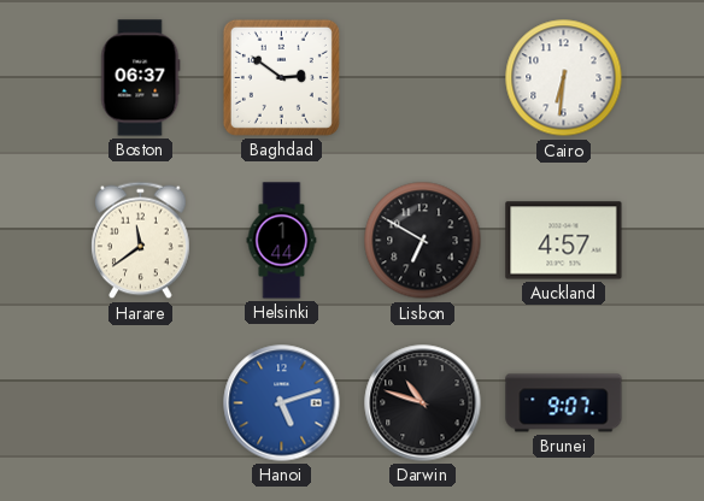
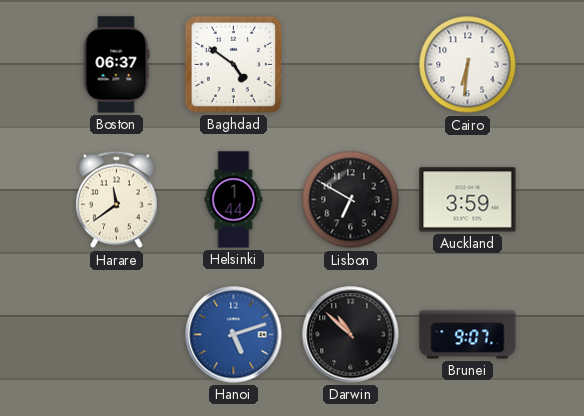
Baghdad: 2:51 -> 4:51
Auckland: 4:57 -> 3:59
Darwin: 10:48 -> 10:52
